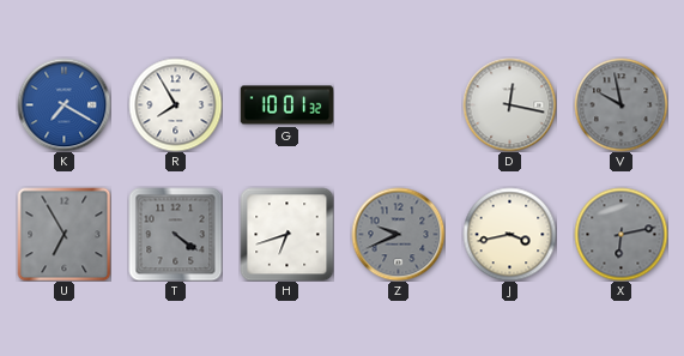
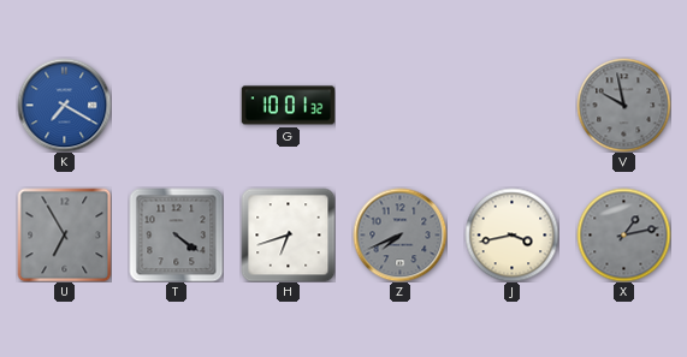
R: 7:55 -> none
D: 12:17 -> none
Z: 9:41 -> 7:41
X: 6:13 -> 1:13
